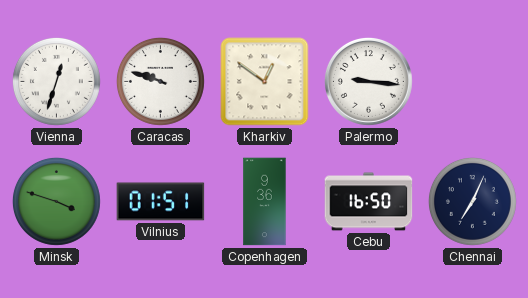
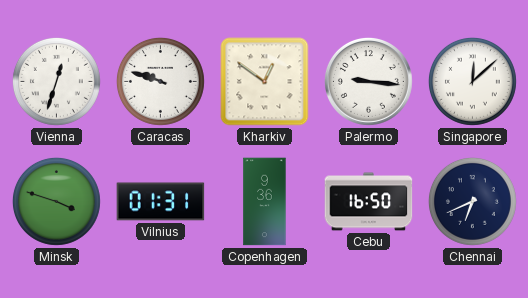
Singapore: none -> 12:08
Vilnius: 01:51 -> 01:31
Chennai: 7:04 -> 6:41
